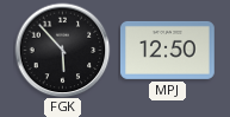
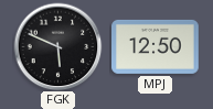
FGK: 5:53 -> 5:49
